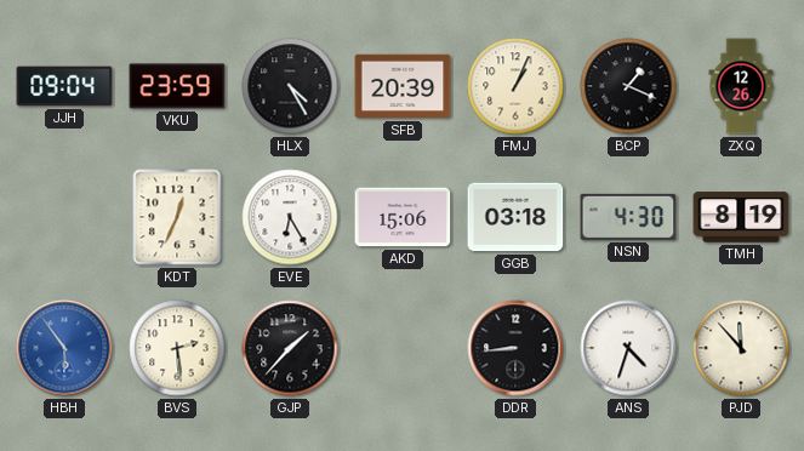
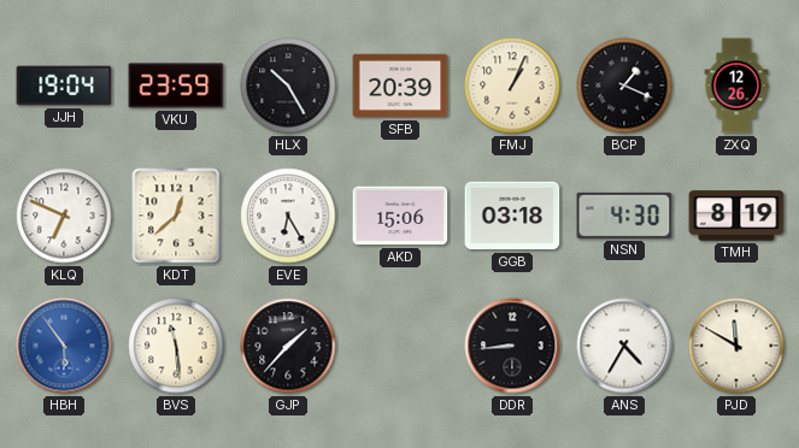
JJH: 09:04 -> 19:04
HLX: 4:25 -> 10:25
KLQ: none -> 6:49
KDT: 12:34 -> 12:38
BVS: 2:29 -> 11:29
ANS: 4:33 -> 4:35
PJD: 11:53 -> 11:50
